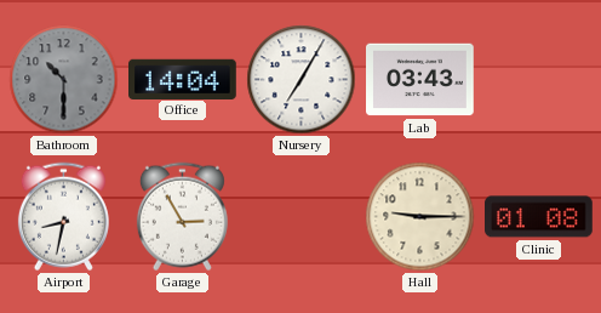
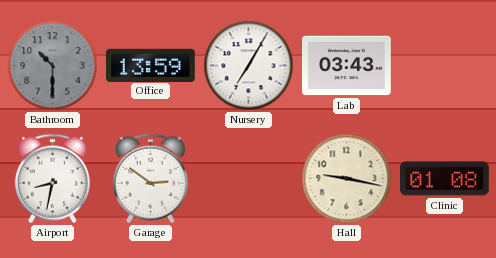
Office: 14:04 -> 13:59
Garage: 2:55 -> 2:51
Hall: 9:15 -> 9:17
